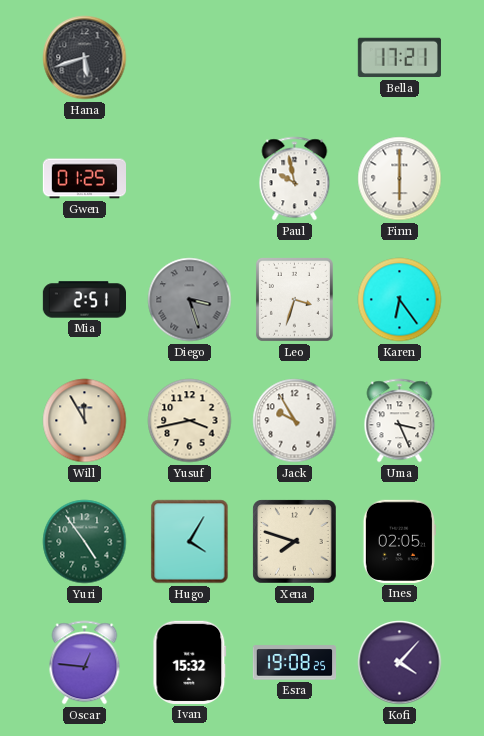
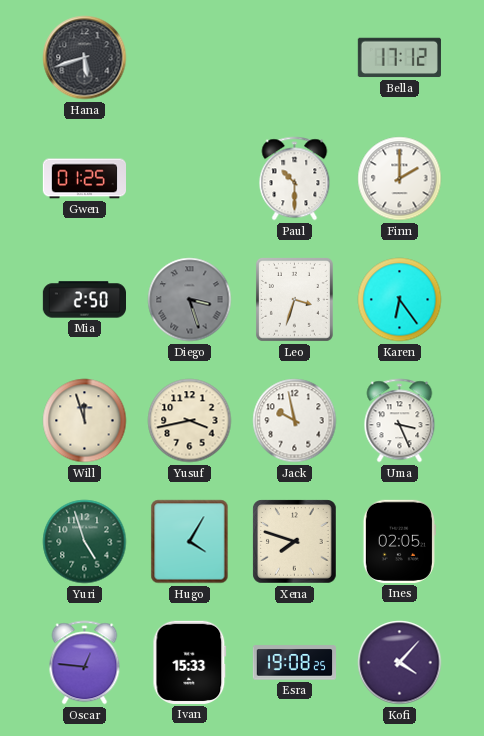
Bella: 17:21 -> 17:12
Paul: 9:58 -> 10:30
Finn: 6:00 -> 2:00
Mia: 2:51 -> 2:50
Will: 11:55 -> 11:57
Jack: 9:55 -> 9:58
Yuri: 4:54 -> 4:57
Ivan: 15:32 -> 15:33
